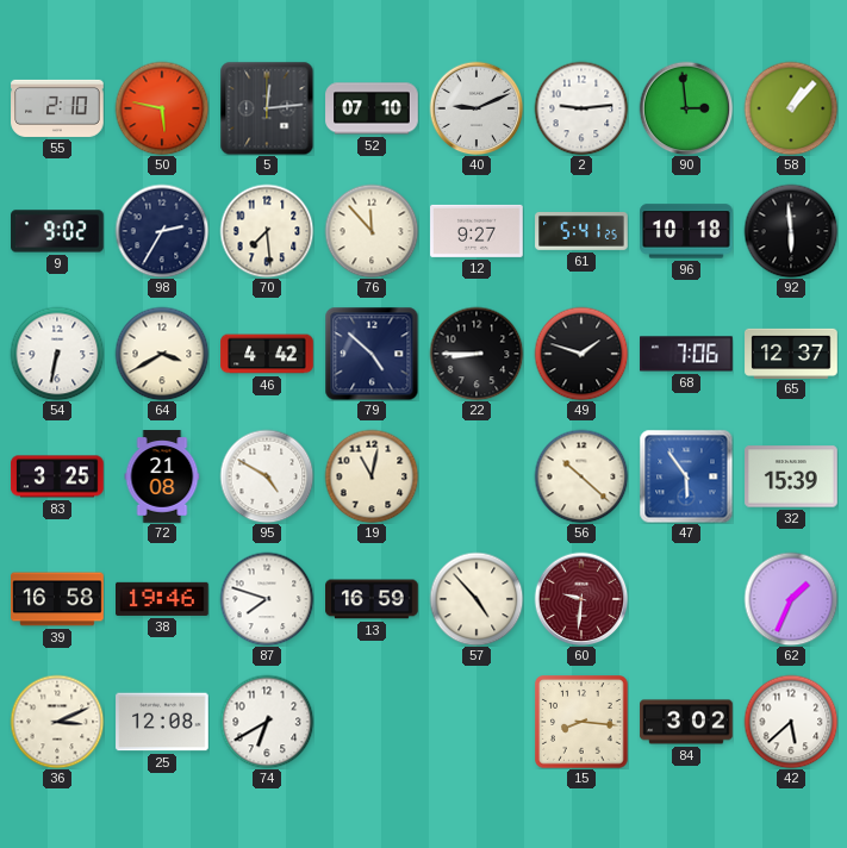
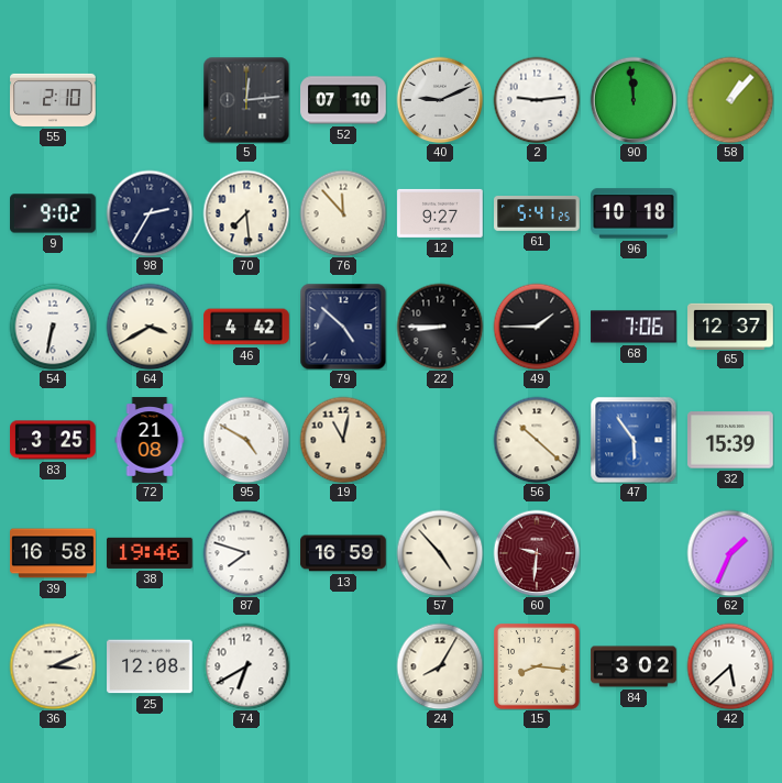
50: 5:47 -> none
90: 2:59 -> 11:59
92: 5:59 -> none
49: 1:48 -> 1:45
24: none -> 8:05
